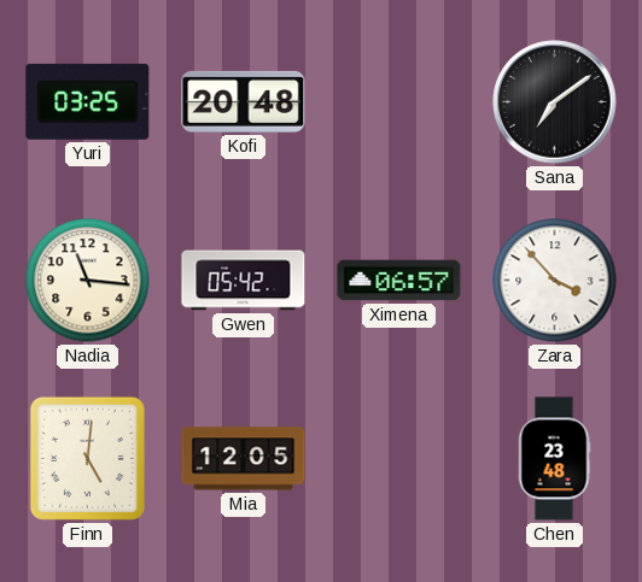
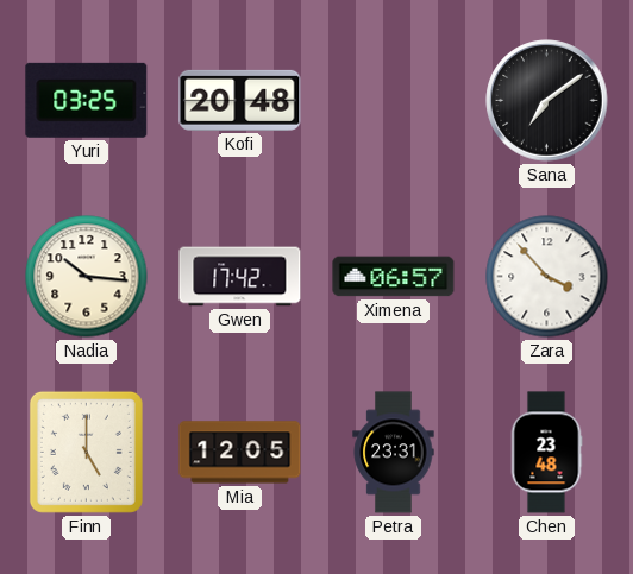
Nadia: 11:16 -> 10:16
Gwen: 05:42 -> 17:42
Finn: 5:01 -> 5:00
Petra: none -> 23:31
